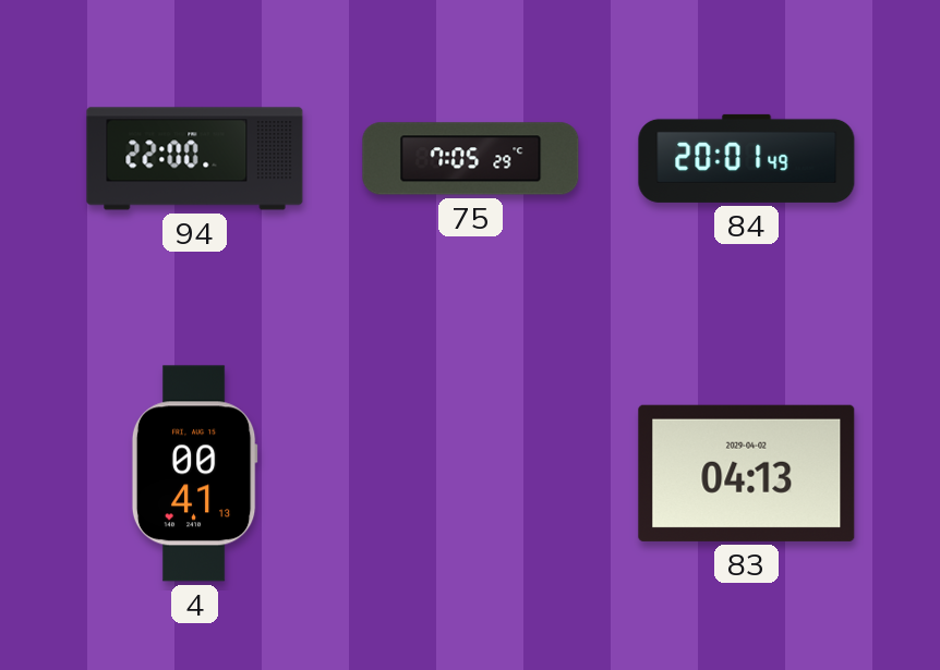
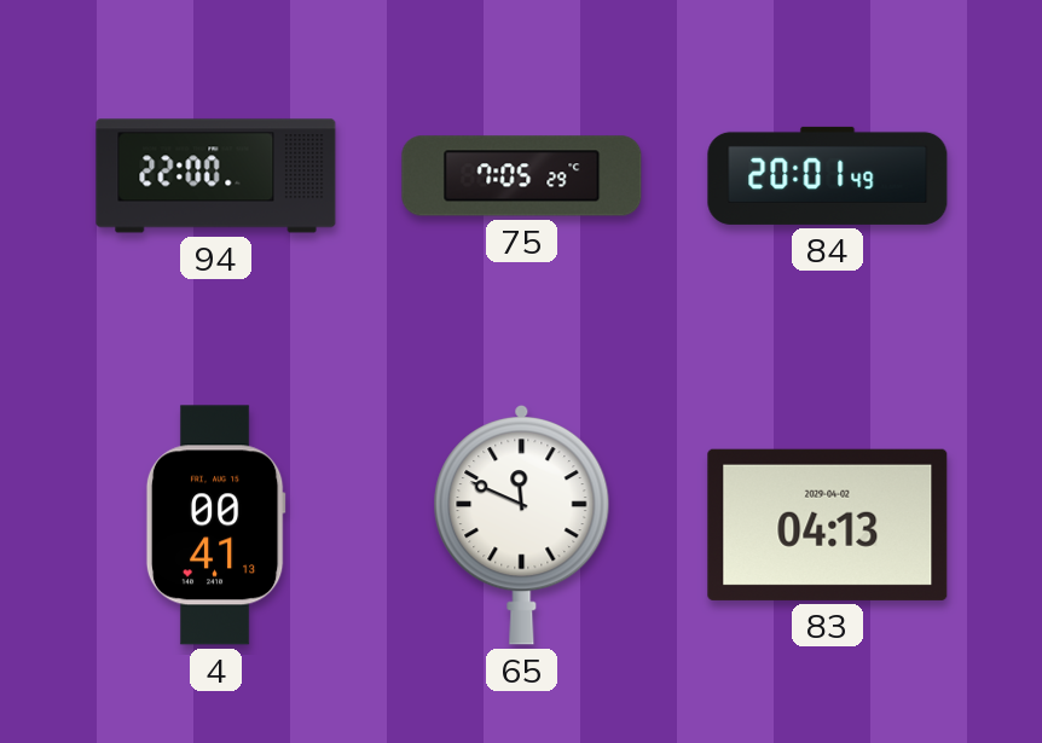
65: none -> 11:49
